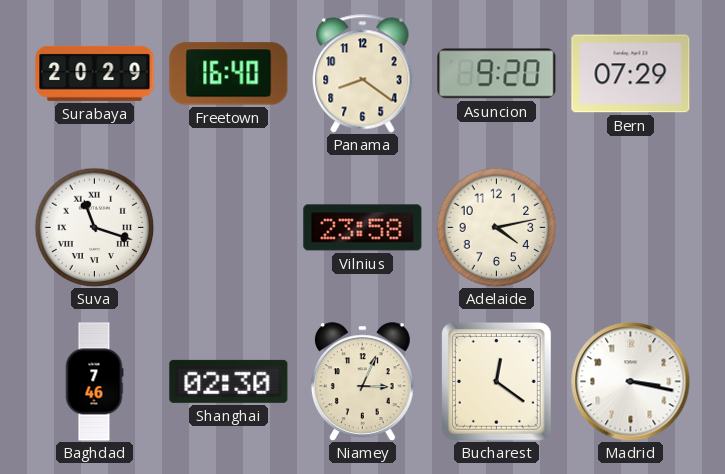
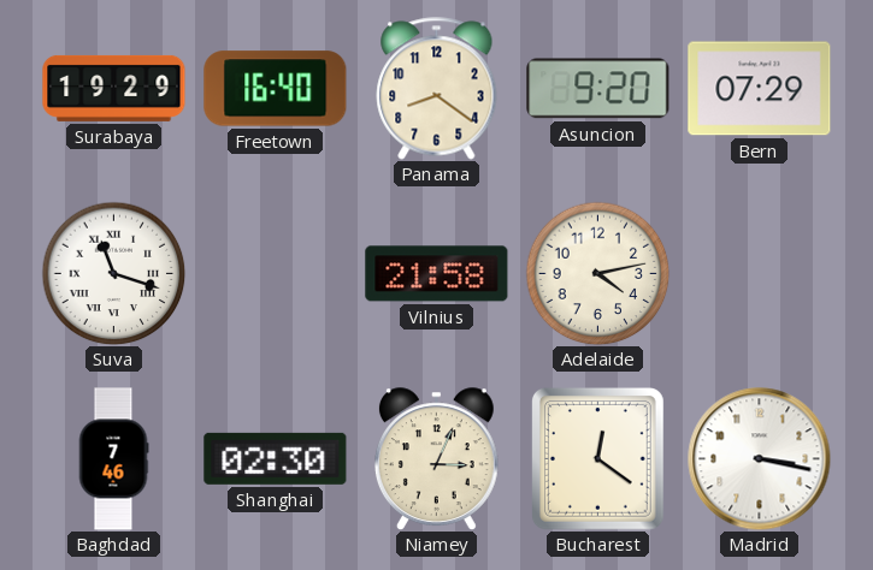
Surabaya: 20:29 -> 19:29
Vilnius: 23:58 -> 21:58
